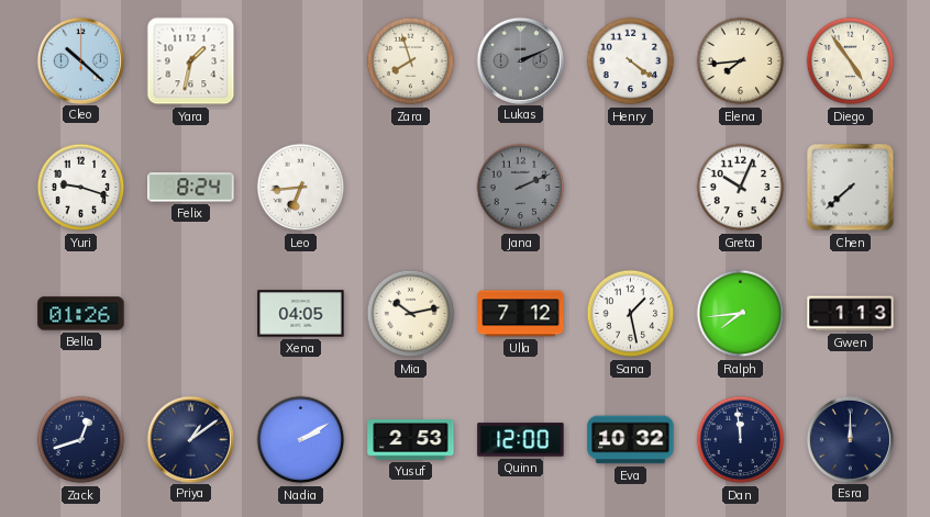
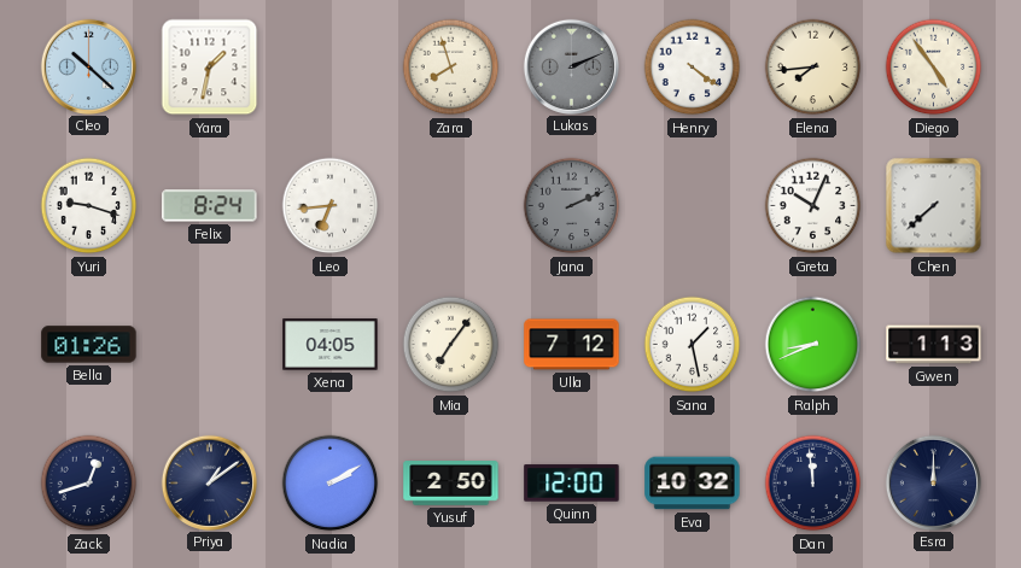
Mia: 10:13 -> 7:06
Ralph: 7:44 -> 8:41
Yusuf: 2:53 -> 2:50
